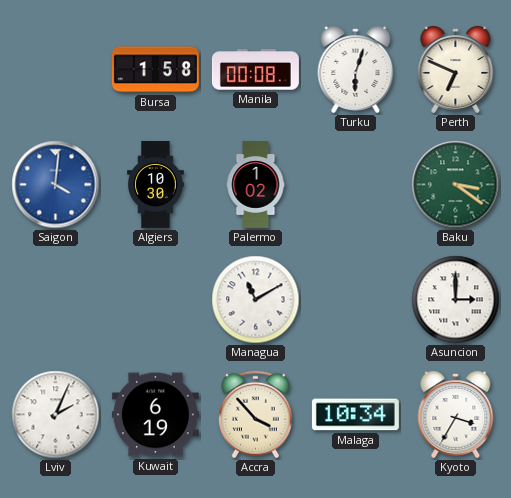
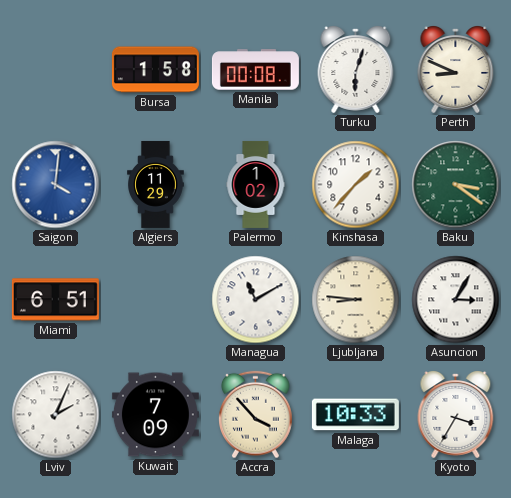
Perth: 6:49 -> 8:49
Algiers: 10:30 -> 11:29
Kinshasa: none -> 1:37
Miami: none -> 6:51
Ljubljana: none -> 8:46
Asuncion: 3:00 -> 3:05
Kuwait: 6:19 -> 7:09
Malaga: 10:34 -> 10:33
